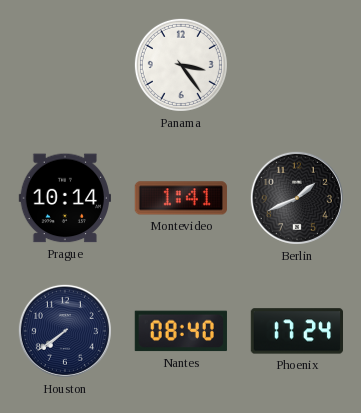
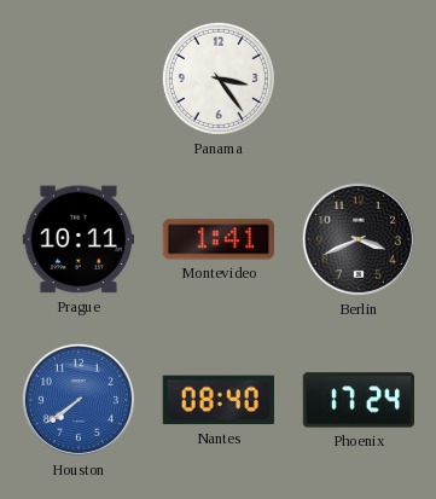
Prague: 10:14 -> 10:11
Berlin: 1:41 -> 3:41
Houston dial: navy -> blue
